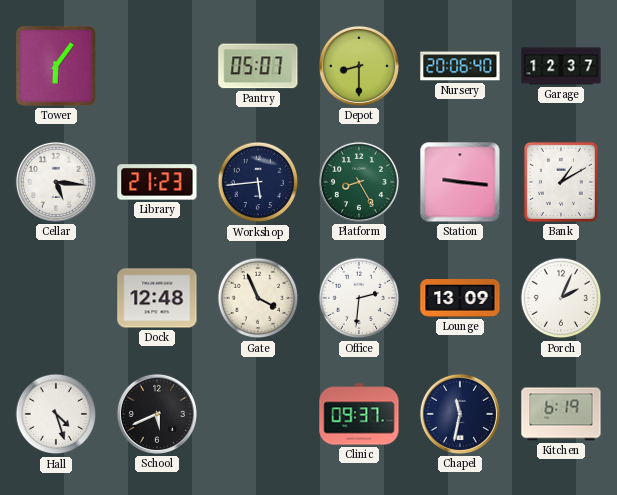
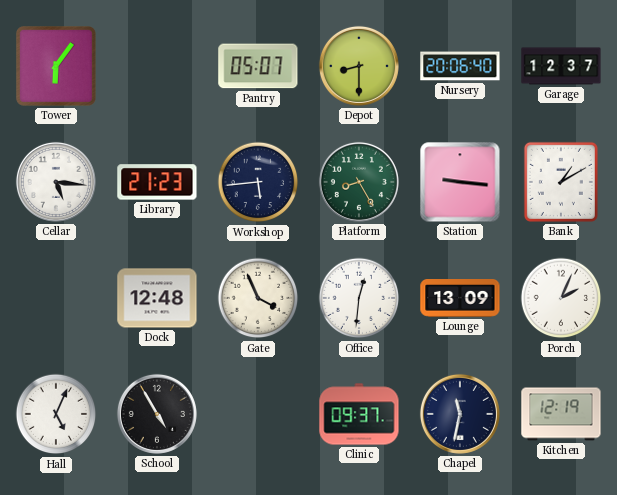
Office: 2:31 -> 12:31
Hall: 4:27 -> 5:04
School: 5:41 -> 4:55
Kitchen: 6:19 -> 12:19
